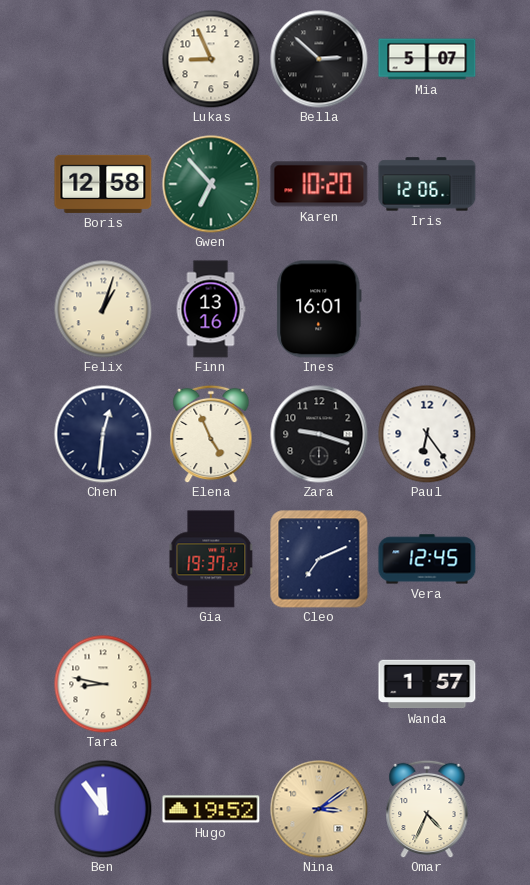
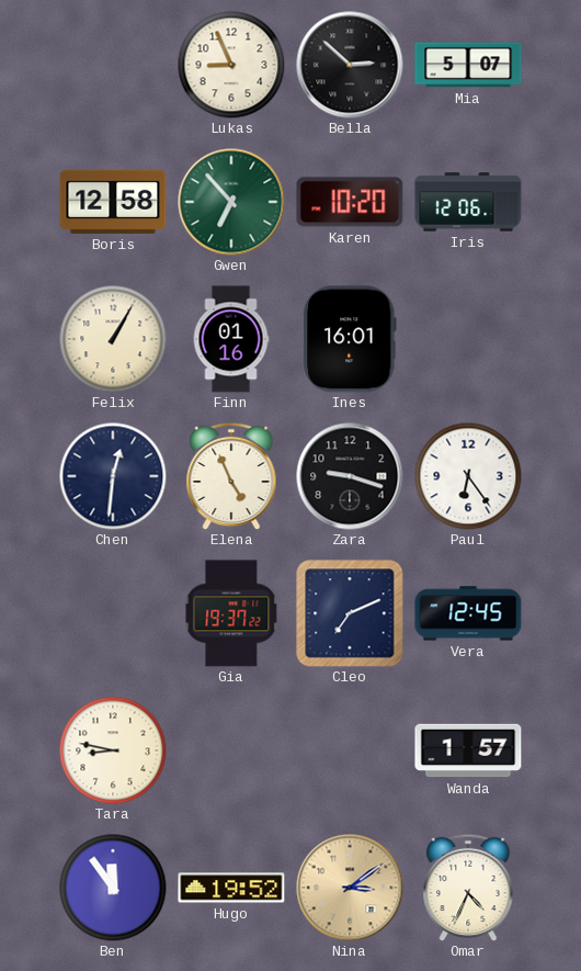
Felix: 1:03 -> 1:05
Finn: 13:16 -> 01:16
